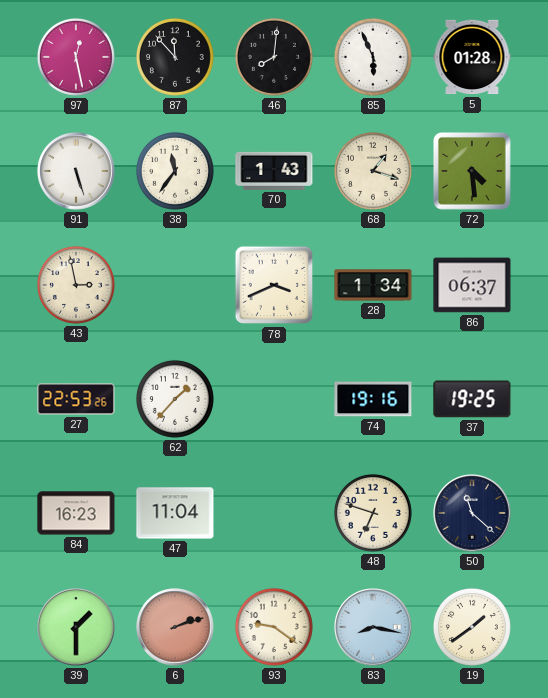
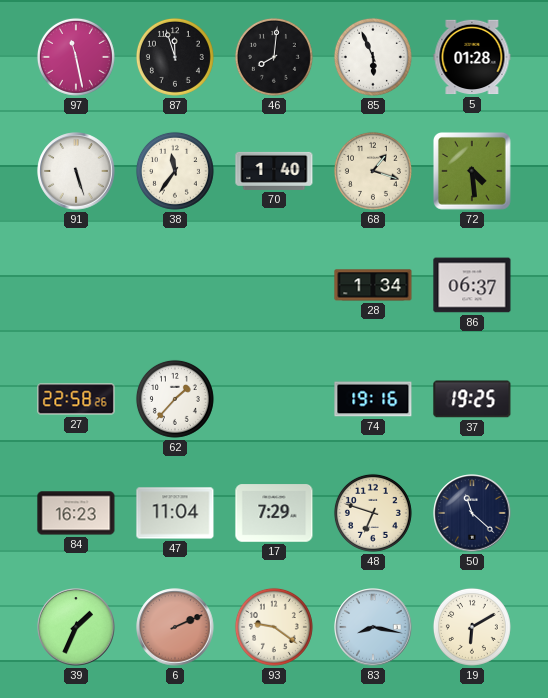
97: 12:28 -> 11:28
87: 11:53 -> 11:57
70: 1:43 -> 1:40
43: 2:58 -> none
78: 3:41 -> none
27: 22:53 -> 22:58
17: none -> 7:29
39: 1:30 -> 1:34
6: 2:12 -> 2:11
19: 1:39 -> 6:10
